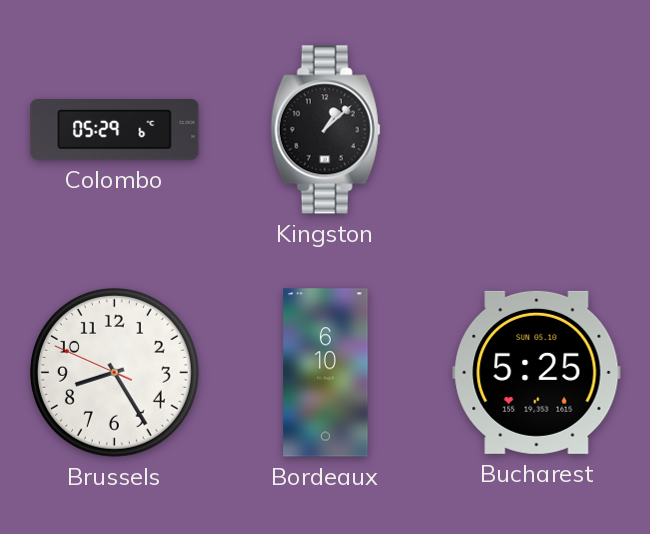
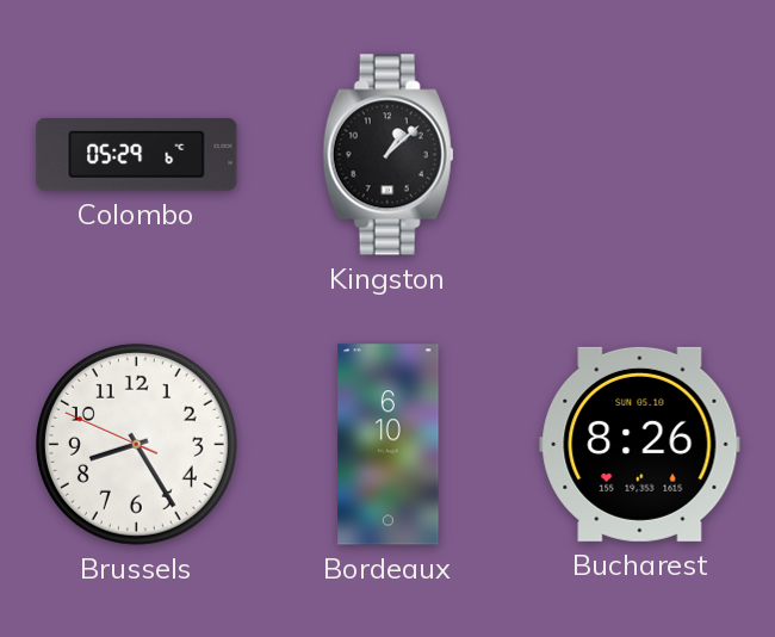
Bucharest: 5:25 -> 8:26
